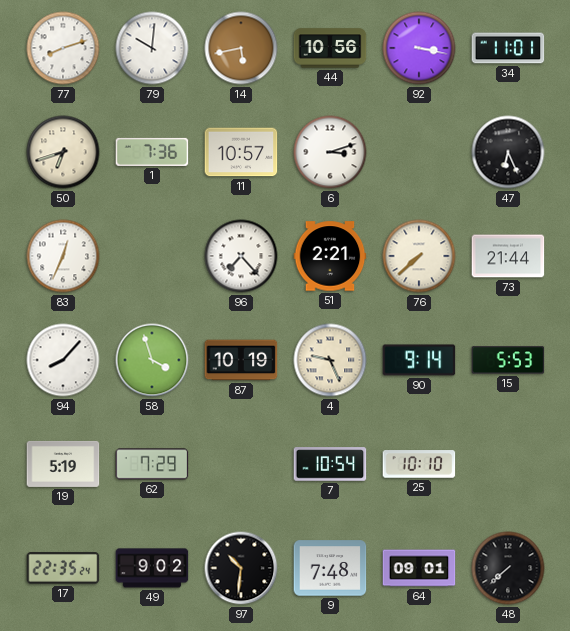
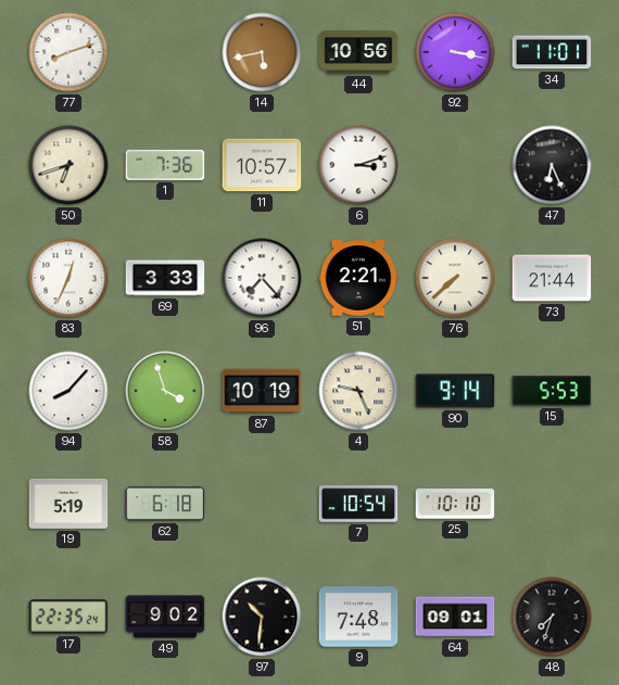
79: 10:01 -> none
69: none -> 3:33
62: 7:29 -> 6:18
48: 7:38 -> 7:33
